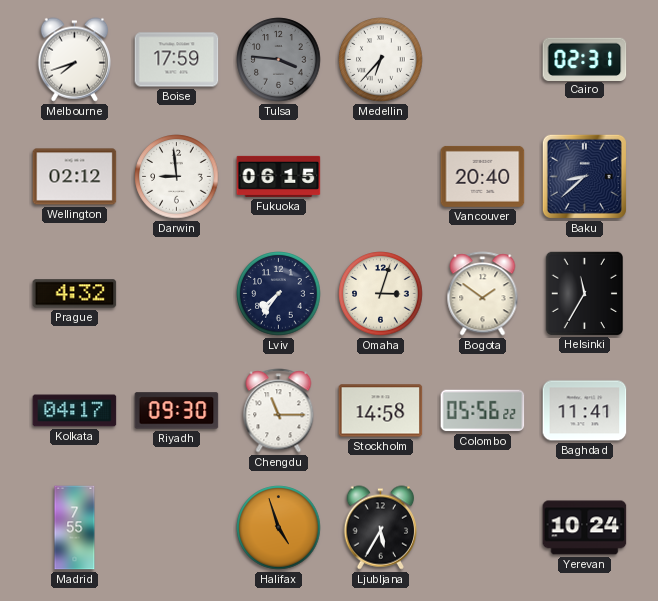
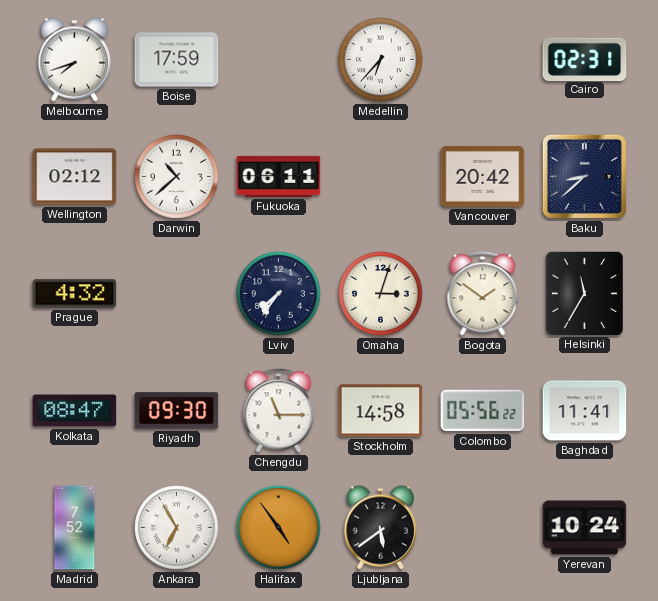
Tulsa: 3:46 -> none
Darwin: 8:59 -> 10:38
Fukuoka: 06:15 -> 06:11
Vancouver: 20:40 -> 20:42
Kolkata: 04:17 -> 08:47
Madrid: 7:55 -> 7:52
Ankara: none -> 6:55
Halifax: 4:57 -> 4:54
Ljubljana: 5:35 -> 5:39
